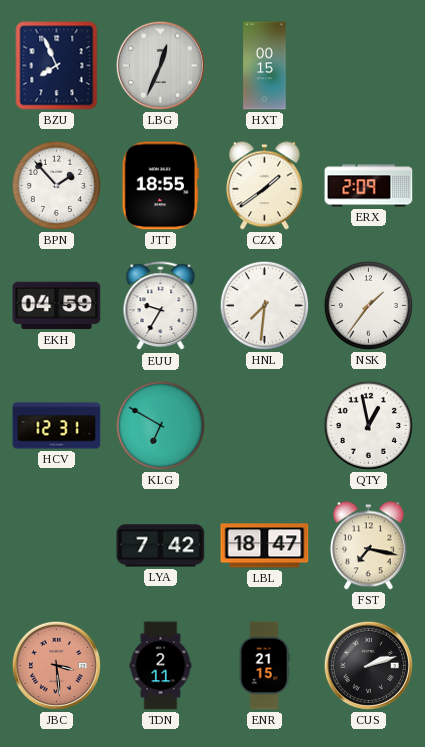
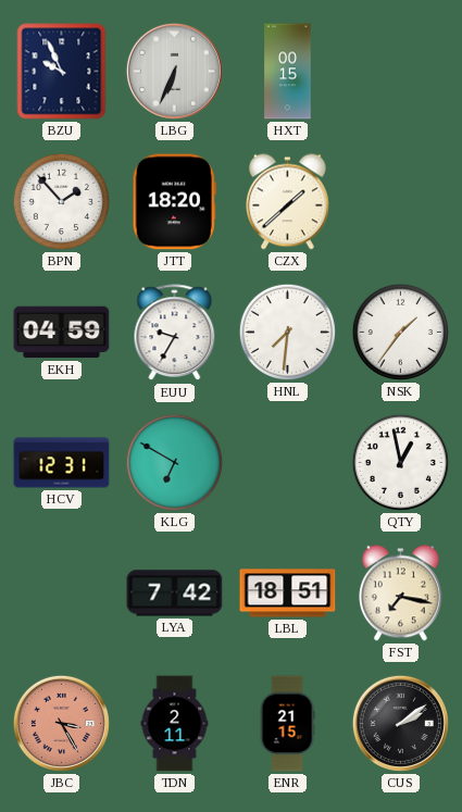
BZU: 7:56 -> 9:56
LBG: 12:34 -> 6:34
JTT: 18:55 -> 18:20
CZX: 1:39 -> 1:38
ERX: 2:09 -> none
LBL: 18:47 -> 18:51
JBC: 3:29 -> 3:25
CUS: 2:12 -> 2:09
